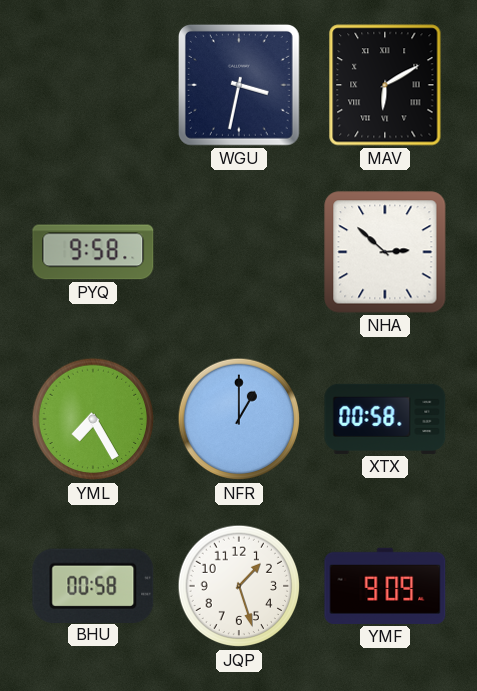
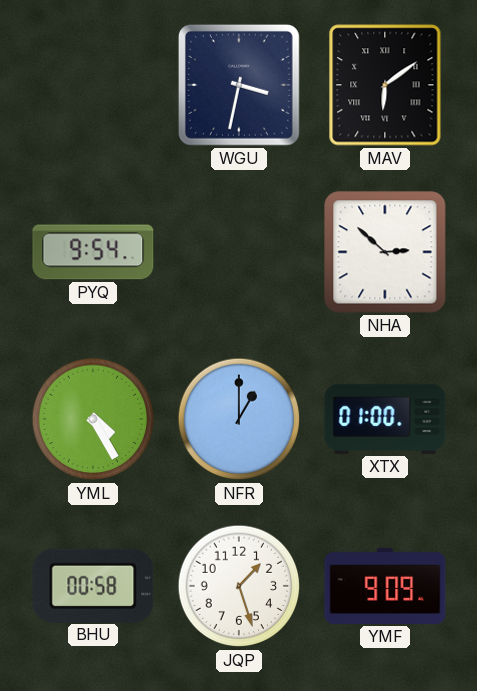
MAV: 6:10 -> 6:09
PYQ: 9:58 -> 9:54
YML: 7:25 -> 4:25
XTX: 00:58 -> 01:00
